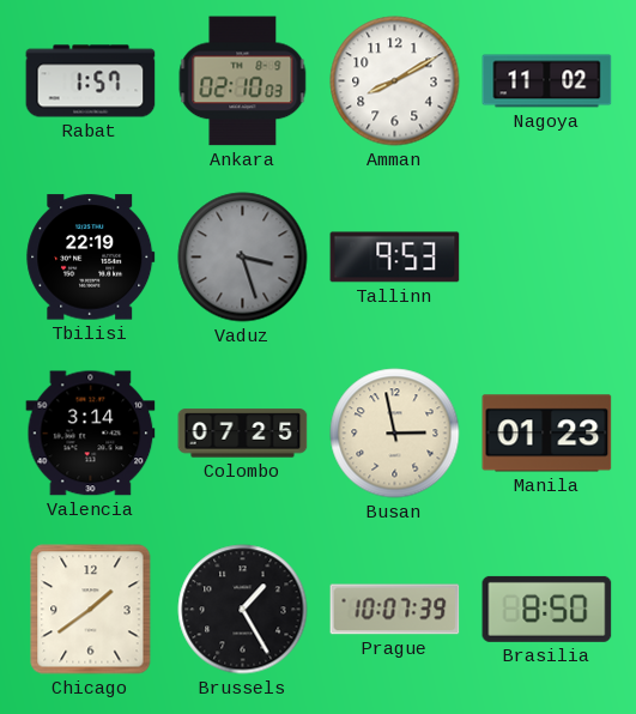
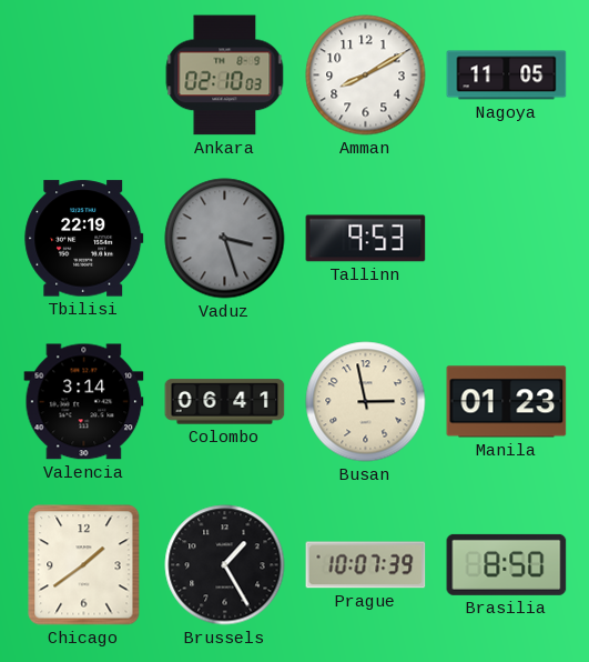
Rabat: 1:57 -> none
Nagoya: 11:02 -> 11:05
Colombo: 07:25 -> 06:41
